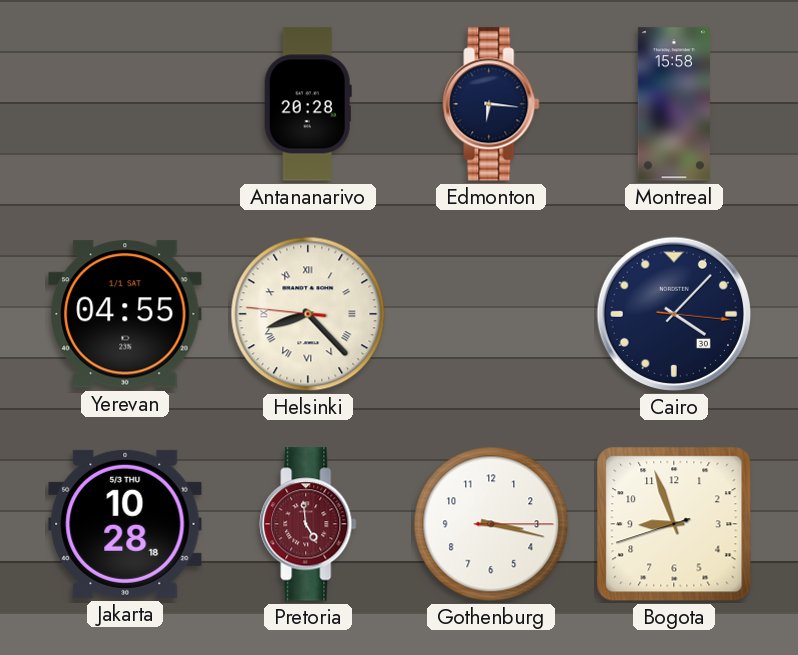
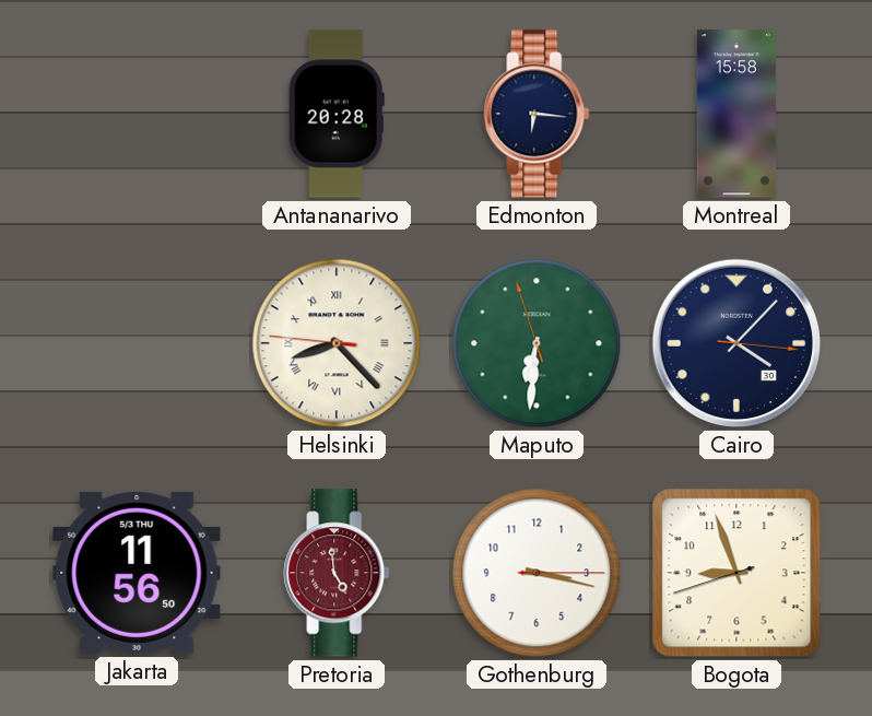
Yerevan: 04:55 -> none
Maputo: none -> 6:30
Jakarta: 10:28 -> 11:56
